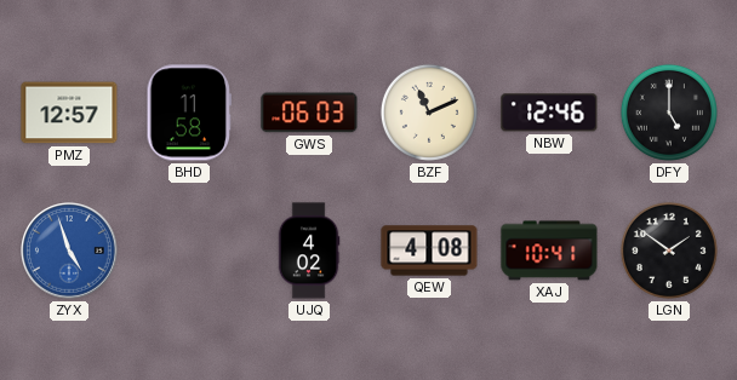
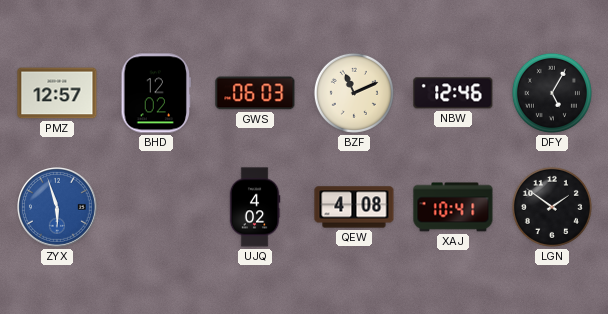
BHD: 11:58 -> 12:02
DFY: 5:00 -> 5:05
ZYX: 4:57 -> 5:57
